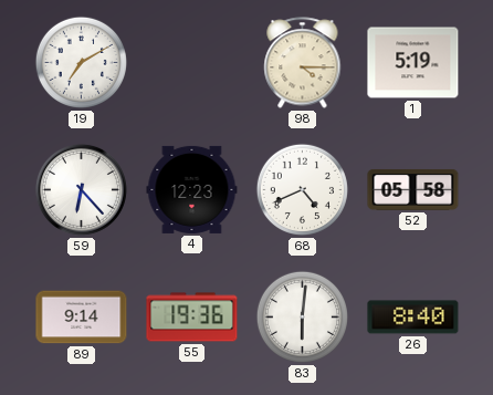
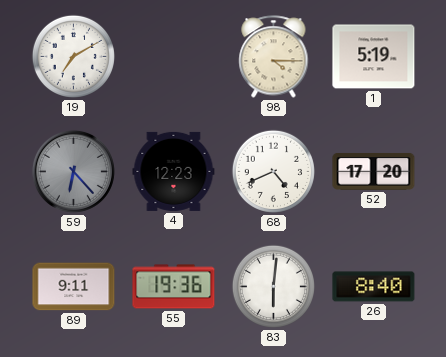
59 dial: white -> grey
52: 05:58 -> 17:20
89: 9:14 -> 9:11
